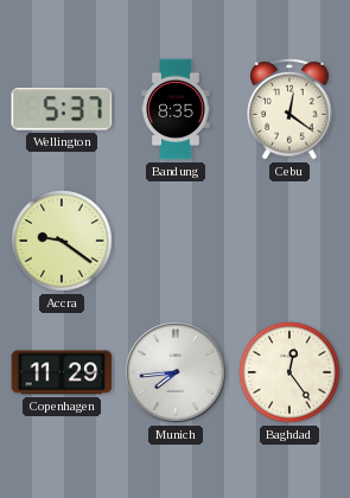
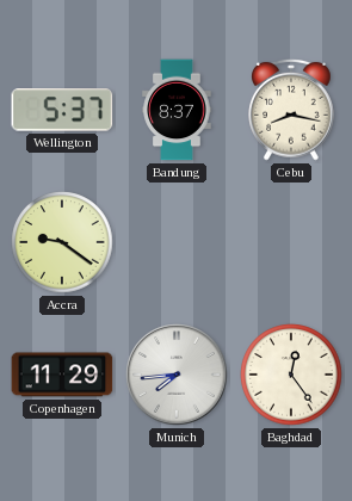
Bandung: 8:35 -> 8:37
Cebu: 12:21 -> 8:17
